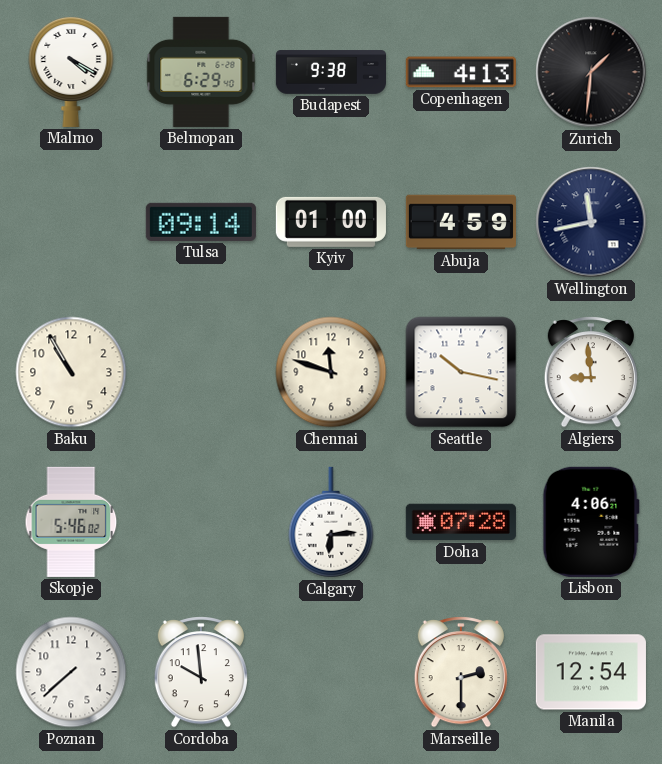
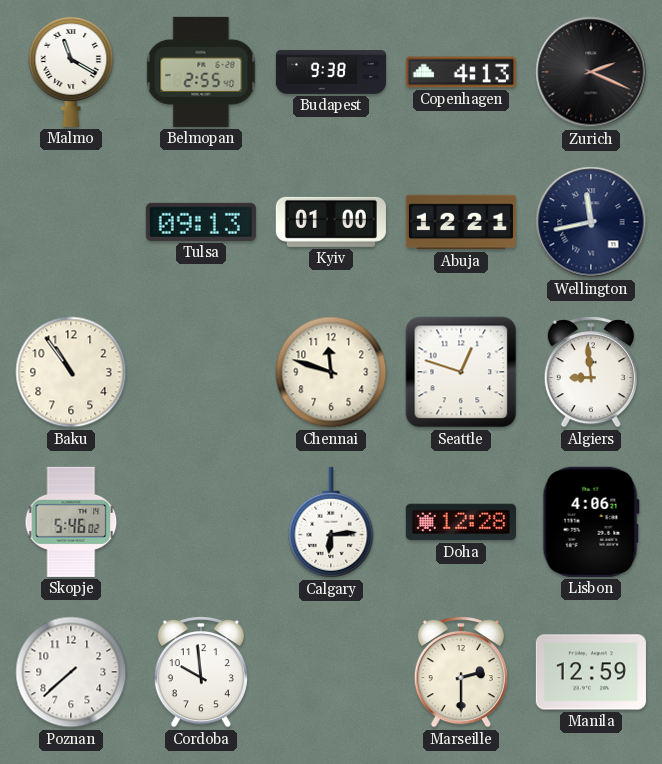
Malmo: 4:20 -> 11:20
Belmopan: 6:29 -> 2:55
Zurich: 1:31 -> 2:19
Tulsa: 09:14 -> 09:13
Abuja: 4:59 -> 12:21
Baku: 10:55 -> 10:54
Seattle: 10:17 -> 12:48
Doha: 07:28 -> 12:28
Manila: 12:54 -> 12:59
